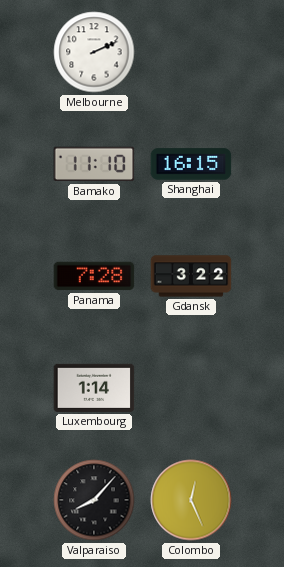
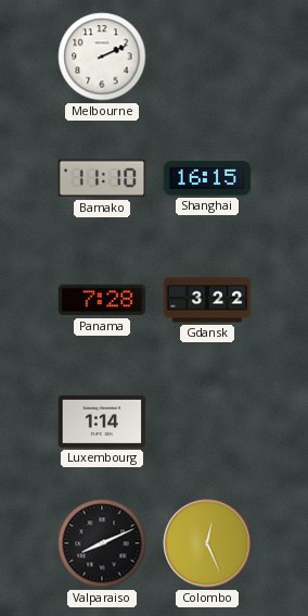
Valparaiso: 8:07 -> 8:11
